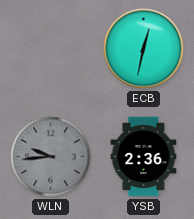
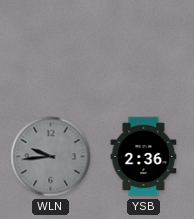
ECB: 12:32 -> none
